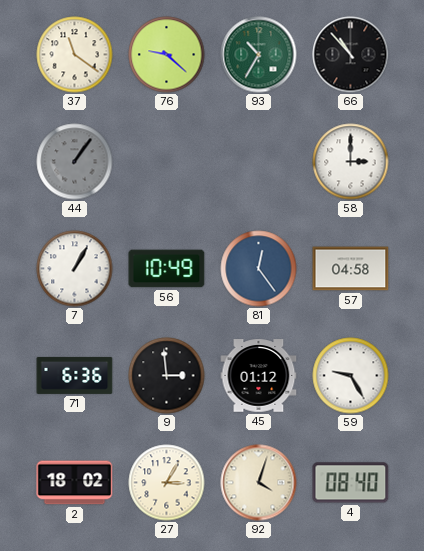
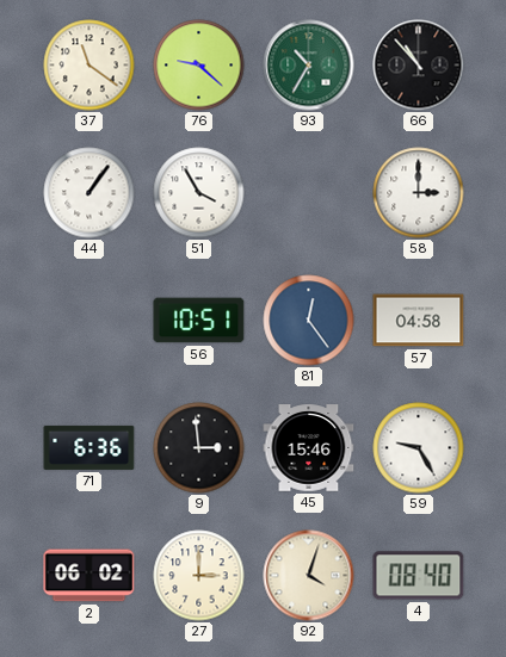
44 dial: grey -> white
51: none -> 3:55
7: 1:05 -> none
56: 10:49 -> 10:51
45: 01:12 -> 15:46
2: 18:02 -> 06:02
27: 3:05 -> 3:00
